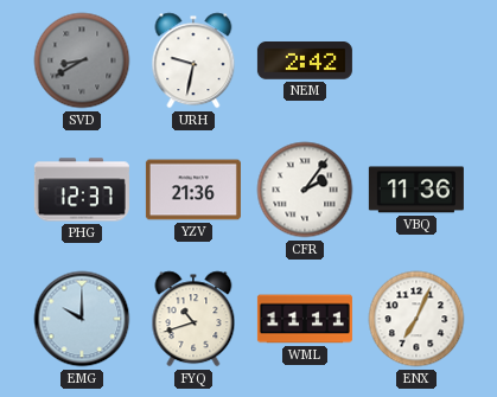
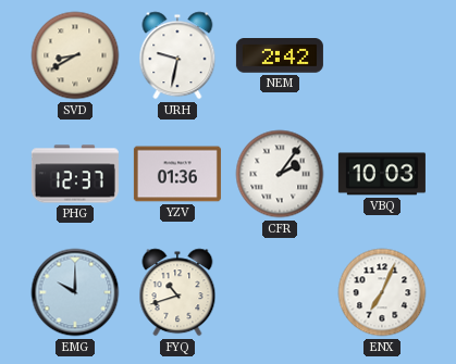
SVD dial: grey -> cream
YZV: 21:36 -> 01:36
VBQ: 11:36 -> 10:03
WML: 11:11 -> none
